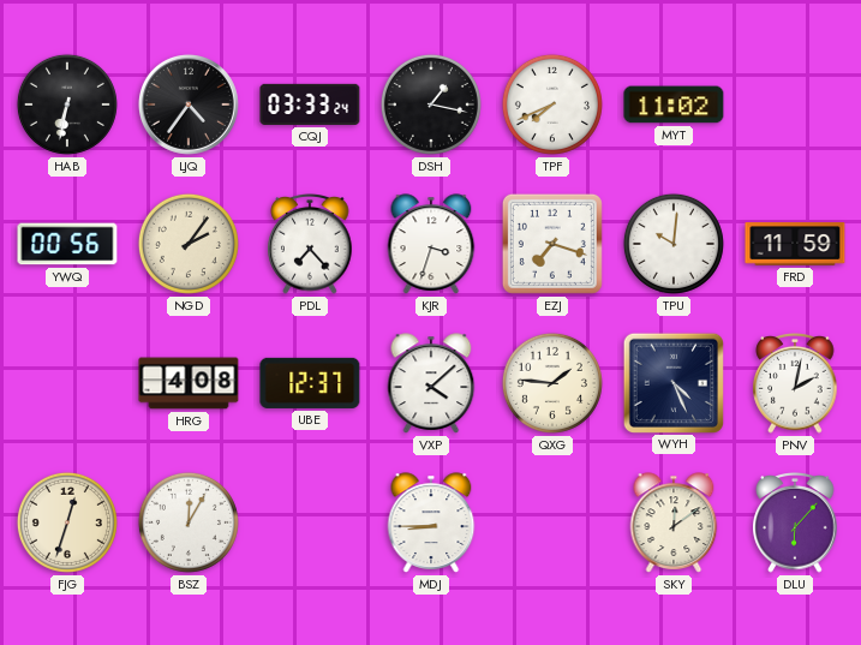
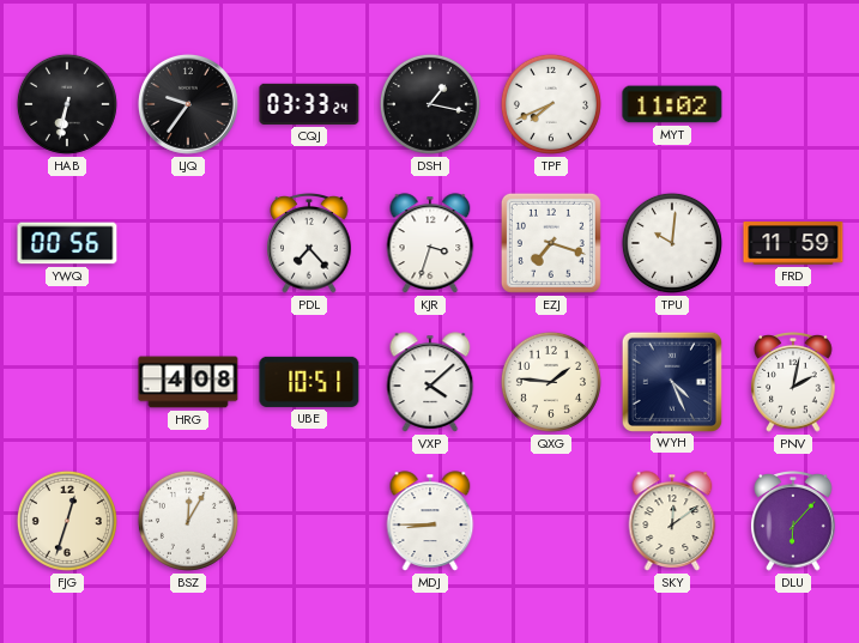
LJQ: 4:36 -> 9:36
NGD: 2:06 -> none
UBE: 12:37 -> 10:51
